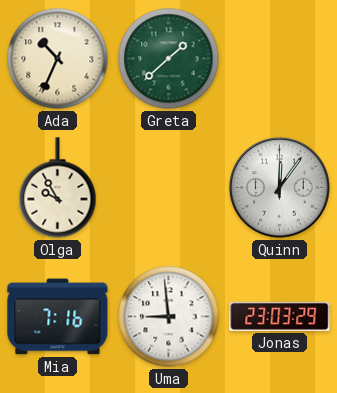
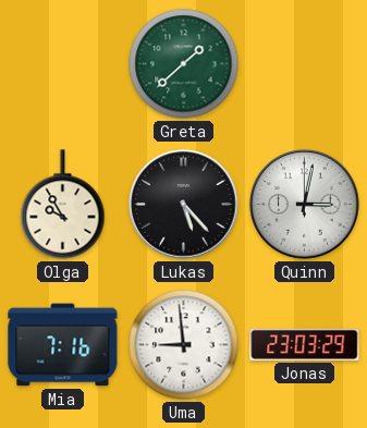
Ada: 10:34 -> none
Lukas: none -> 5:23
Quinn: 12:06 -> 3:02
